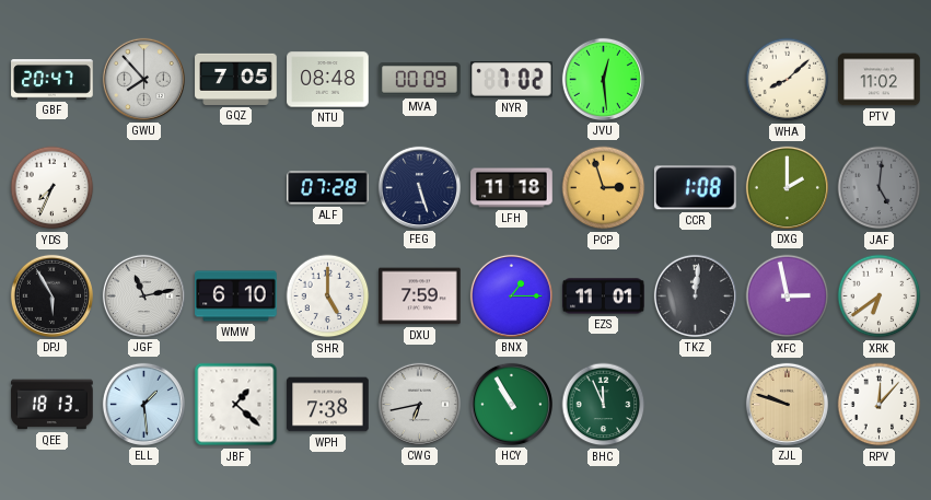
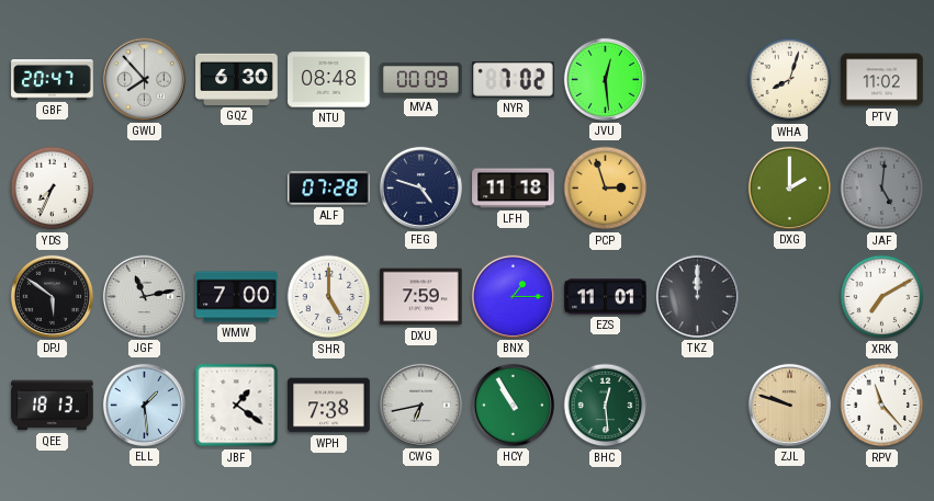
GQZ: 7:05 -> 6:30
WHA: 8:08 -> 8:03
FEG: 5:27 -> 4:48
CCR: 1:08 -> none
DPJ: 5:55 -> 5:51
WMW: 6:10 -> 7:00
TKZ: 12:01 -> 12:00
XFC: 2:58 -> none
XRK: 6:39 -> 7:10
JBF: 1:22 -> 1:21
BHC: 11:56 -> 12:29
RPV: 12:07 -> 11:23
